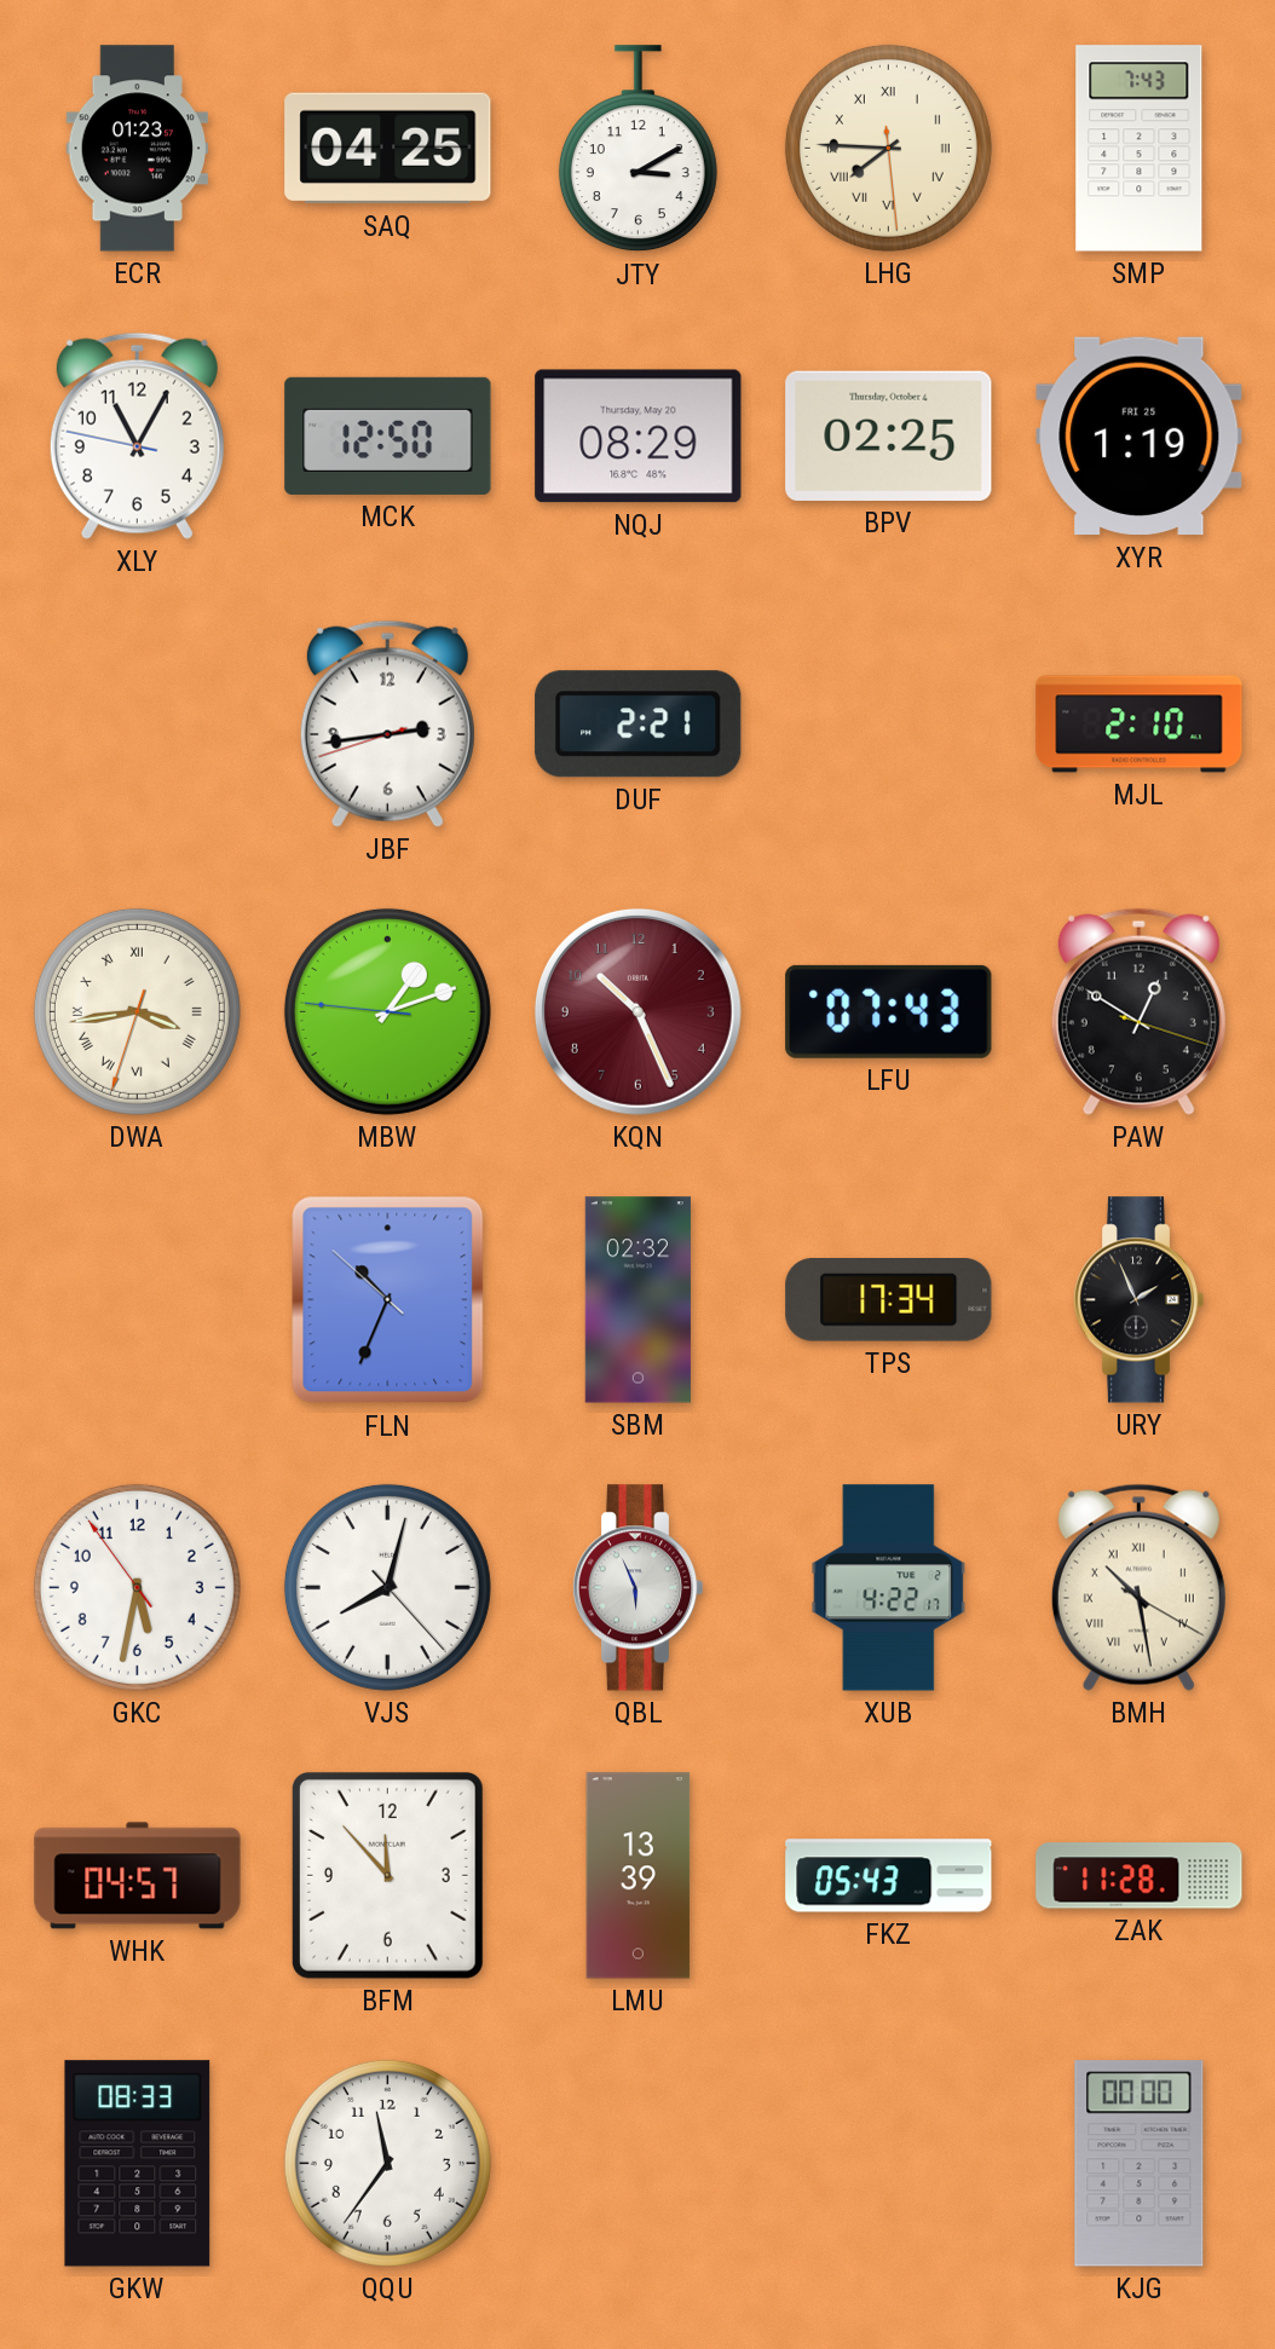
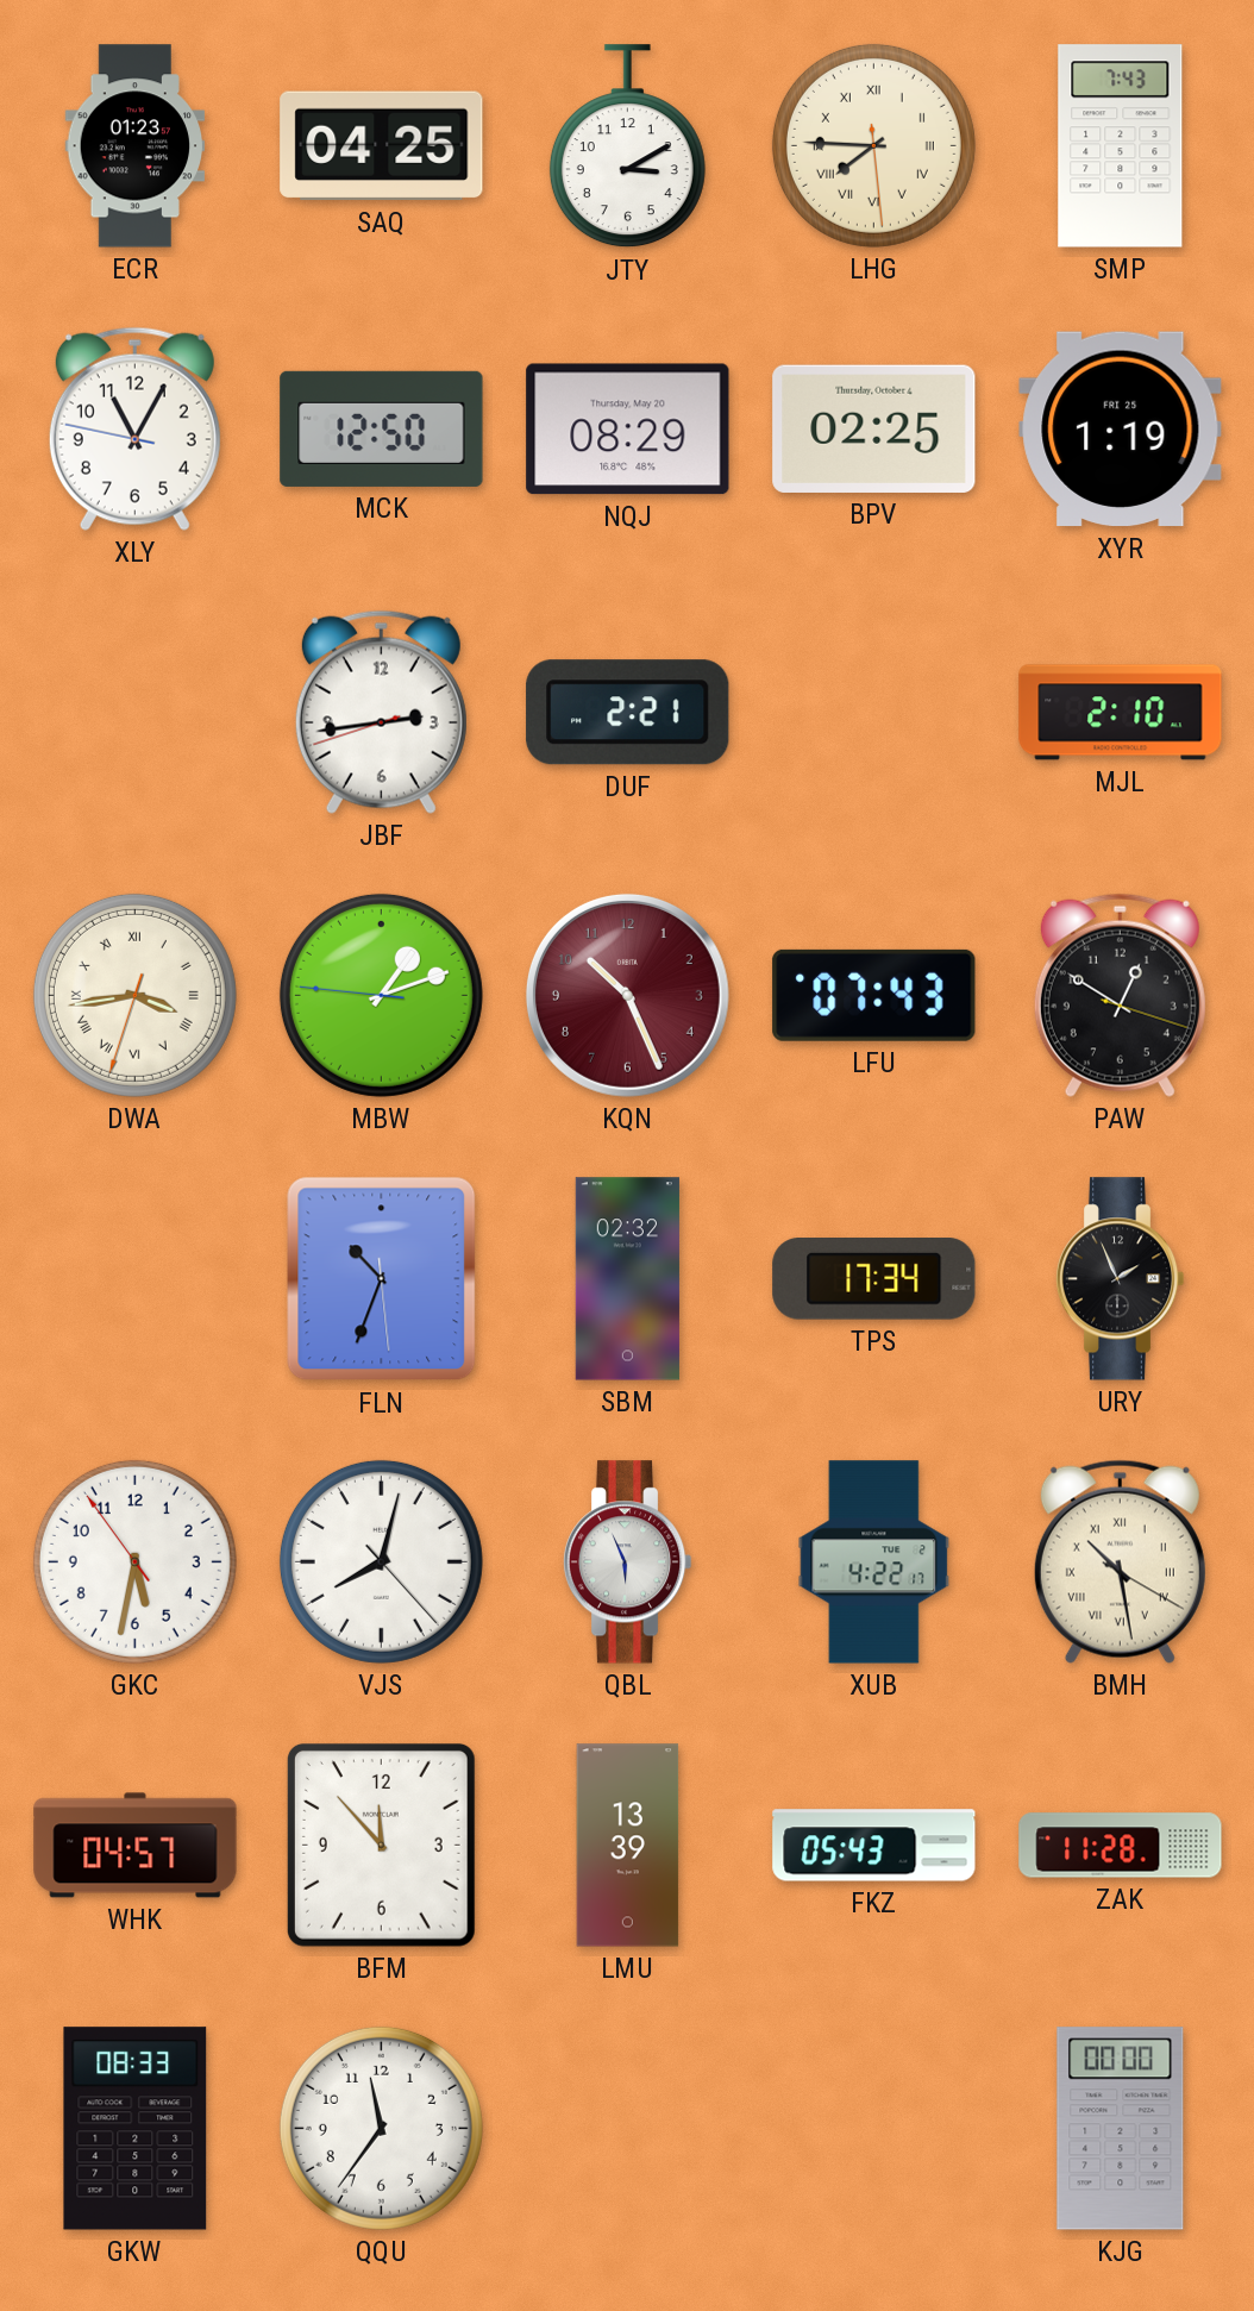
FLN: 10:33:52 -> 10:33:29
